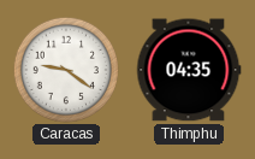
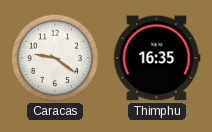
Thimphu: 04:35 -> 16:35
